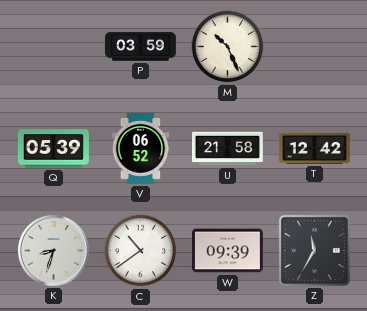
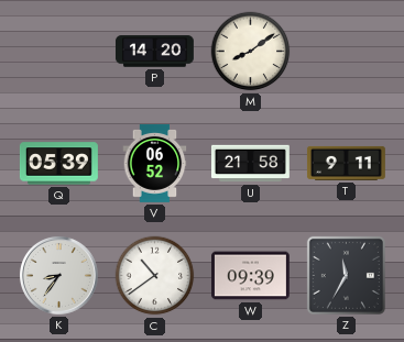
P: 03:59 -> 14:20
M: 10:26 -> 8:09
T: 12:42 -> 9:11
K: 8:33 -> 8:36
